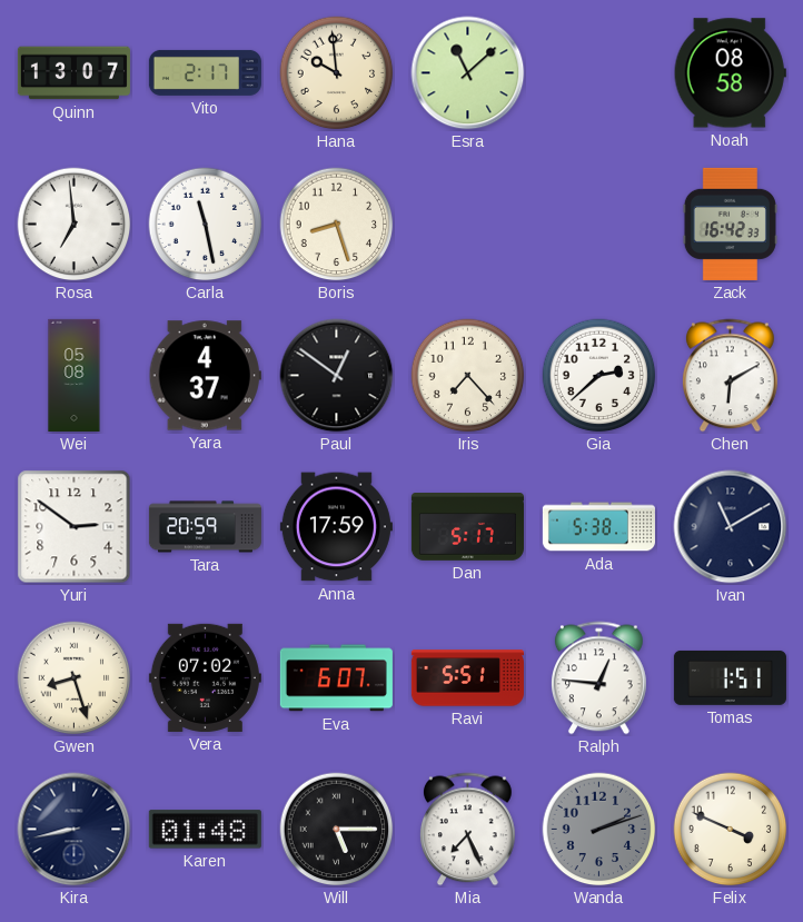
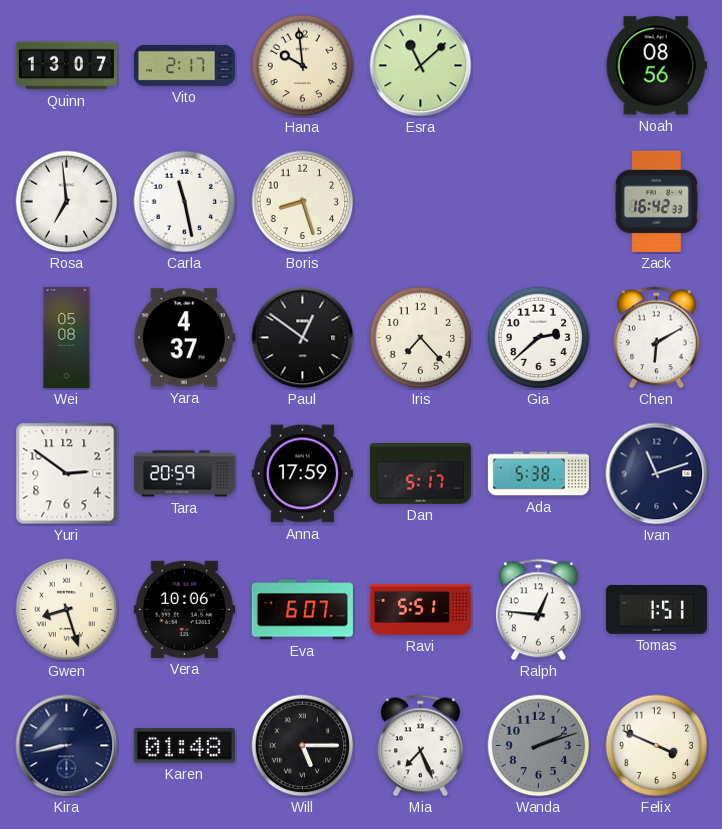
Noah: 08:58 -> 08:56
Ivan: 11:10 -> 11:12
Vera: 07:02 -> 10:06
